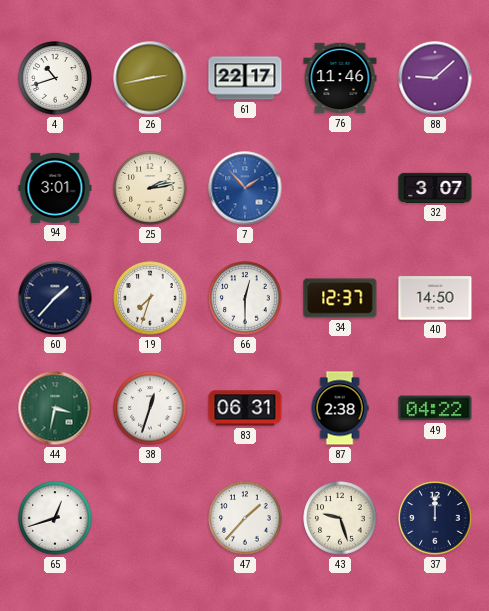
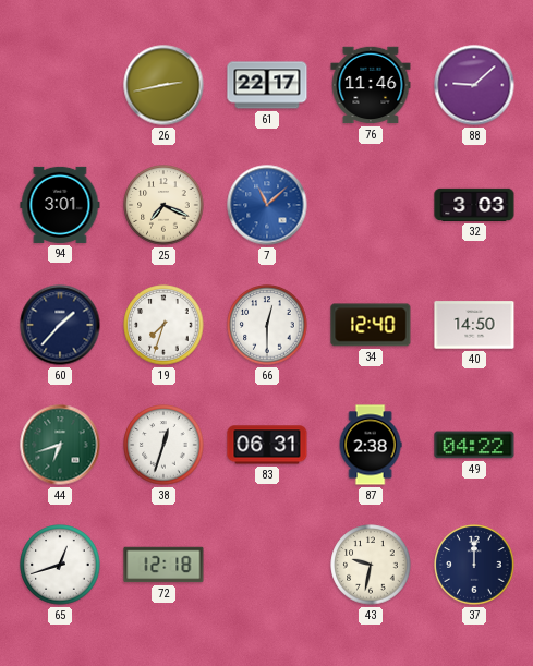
4: 10:42 -> none
25: 2:13 -> 7:19
7: 1:53 -> 11:08
32: 3:07 -> 3:03
34: 12:37 -> 12:40
44: 3:32 -> 6:42
72: none -> 12:18
47: 1:37 -> none
43: 9:27 -> 9:32
